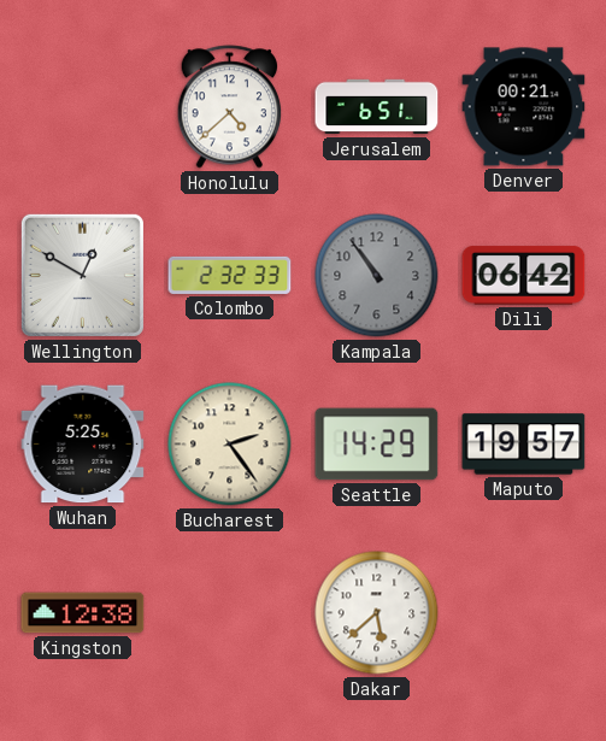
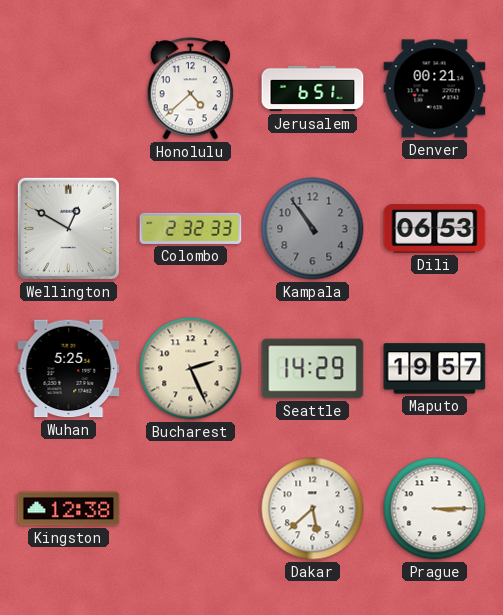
Dili: 06:42 -> 06:53
Bucharest: 2:24 -> 2:26
Prague: none -> 3:15
